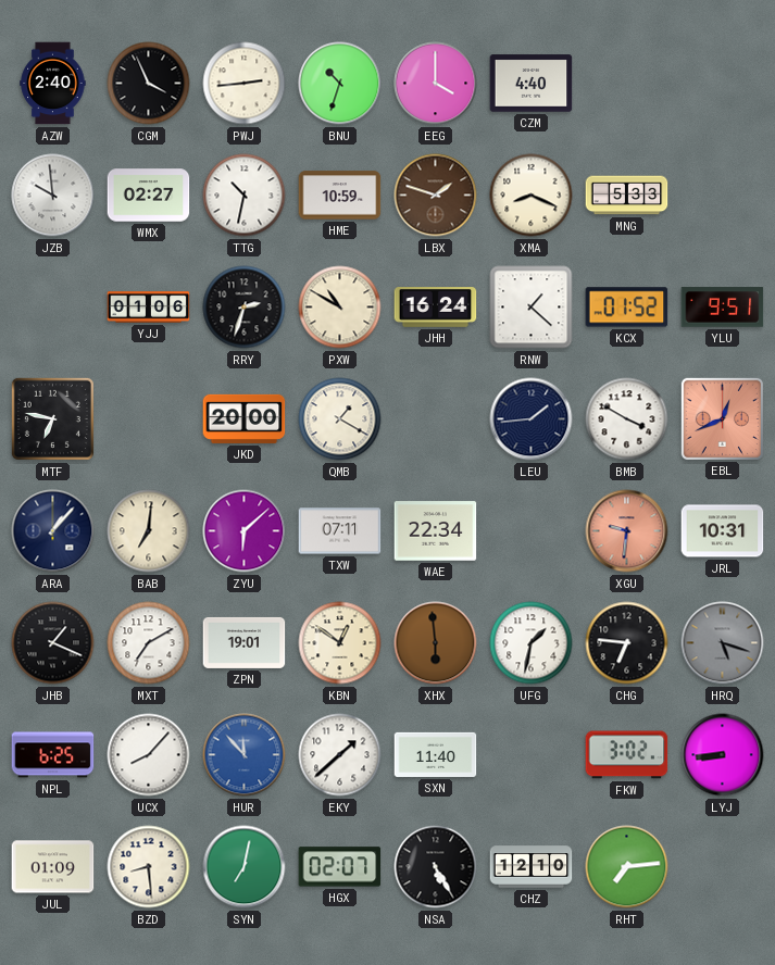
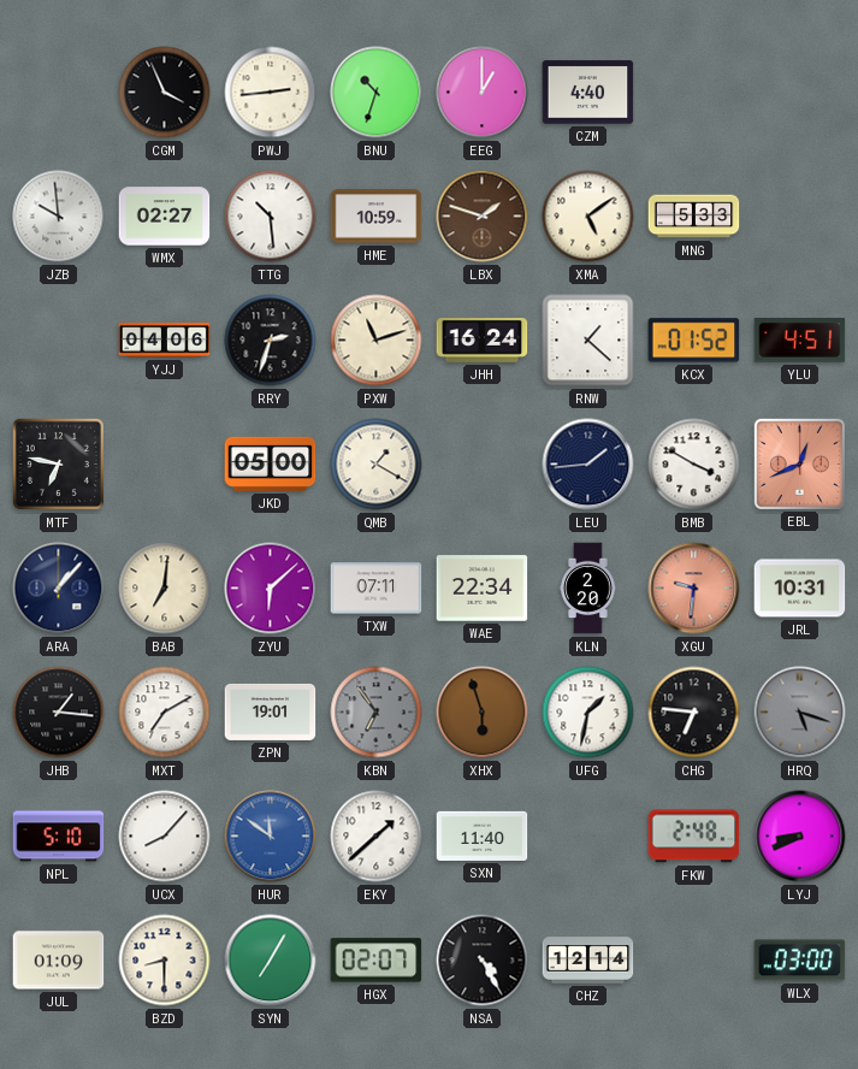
AZW: 2:40 -> none
EEG: 4:00 -> 1:00
TTG: 10:32 -> 10:29
XMA: 8:19 -> 5:09
YJJ: 01:06 -> 04:06
PXW: 10:50 -> 11:12
YLU: 9:51 -> 4:51
JKD: 20:00 -> 05:00
KLN: none -> 2:20
JHB: 1:19 -> 1:16
KBN: 12:51 -> 6:54
KBN dial: cream -> grey
XHX: 5:59 -> 5:57
NPL: 6:25 -> 5:10
HUR: 11:53 -> 11:51
FKW: 3:02 -> 2:48
LYJ: 8:44 -> 8:41
BZD: 8:29 -> 8:30
SYN: 7:02 -> 7:05
NSA: 5:25 -> 4:25
CHZ: 12:10 -> 12:14
RHT: 7:14 -> none
WLX: none -> 03:00
